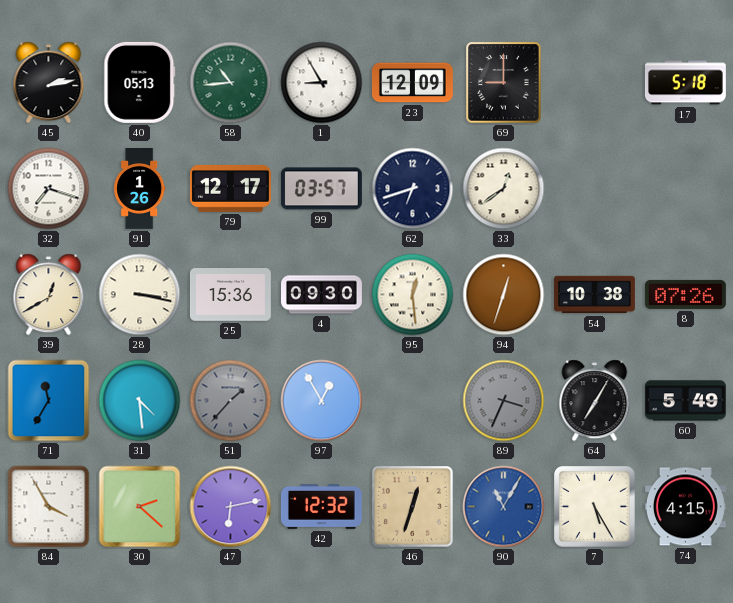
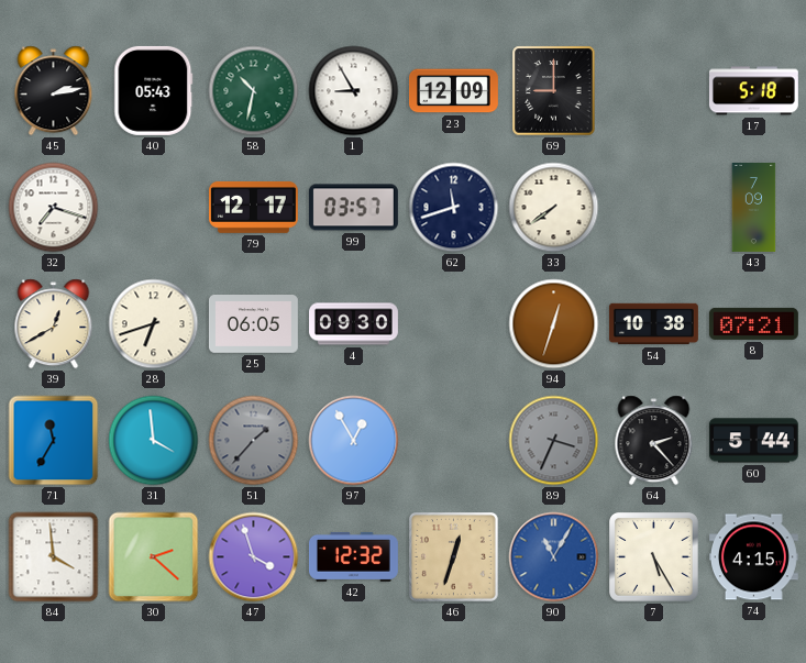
40: 05:13 -> 05:43
58: 10:44 -> 10:32
91: 1:26 -> none
62: 6:42 -> 11:42
33: 12:39 -> 7:39
43: none -> 7:09
28: 3:17 -> 6:42
25: 15:36 -> 06:05
95: 12:29 -> none
8: 07:26 -> 07:21
31: 4:29 -> 3:59
64: 7:05 -> 2:23
60: 5:49 -> 5:44
84: 3:55 -> 3:59
47: 6:13 -> 3:57
